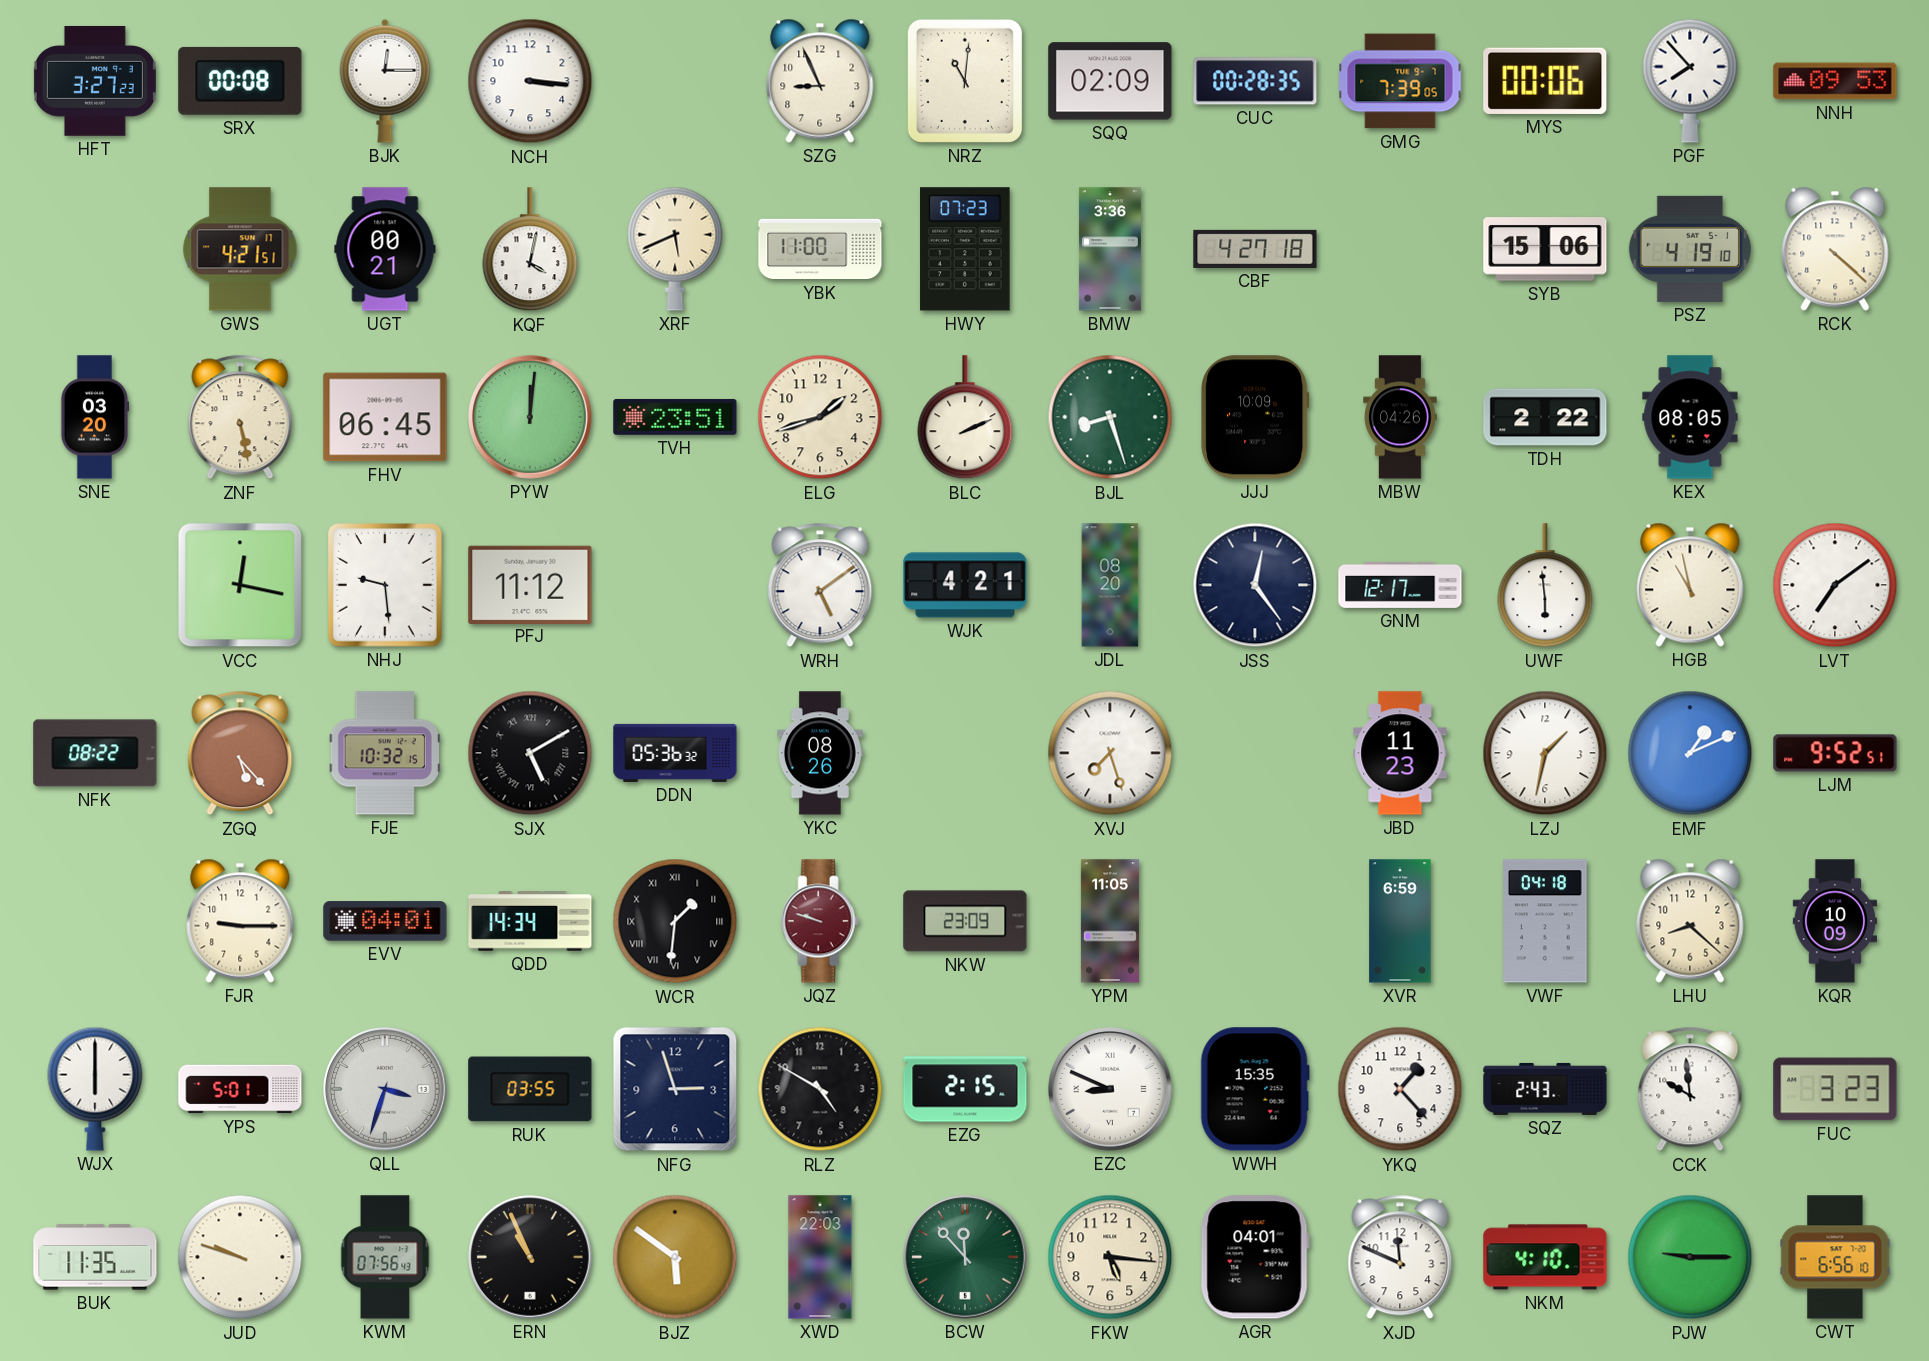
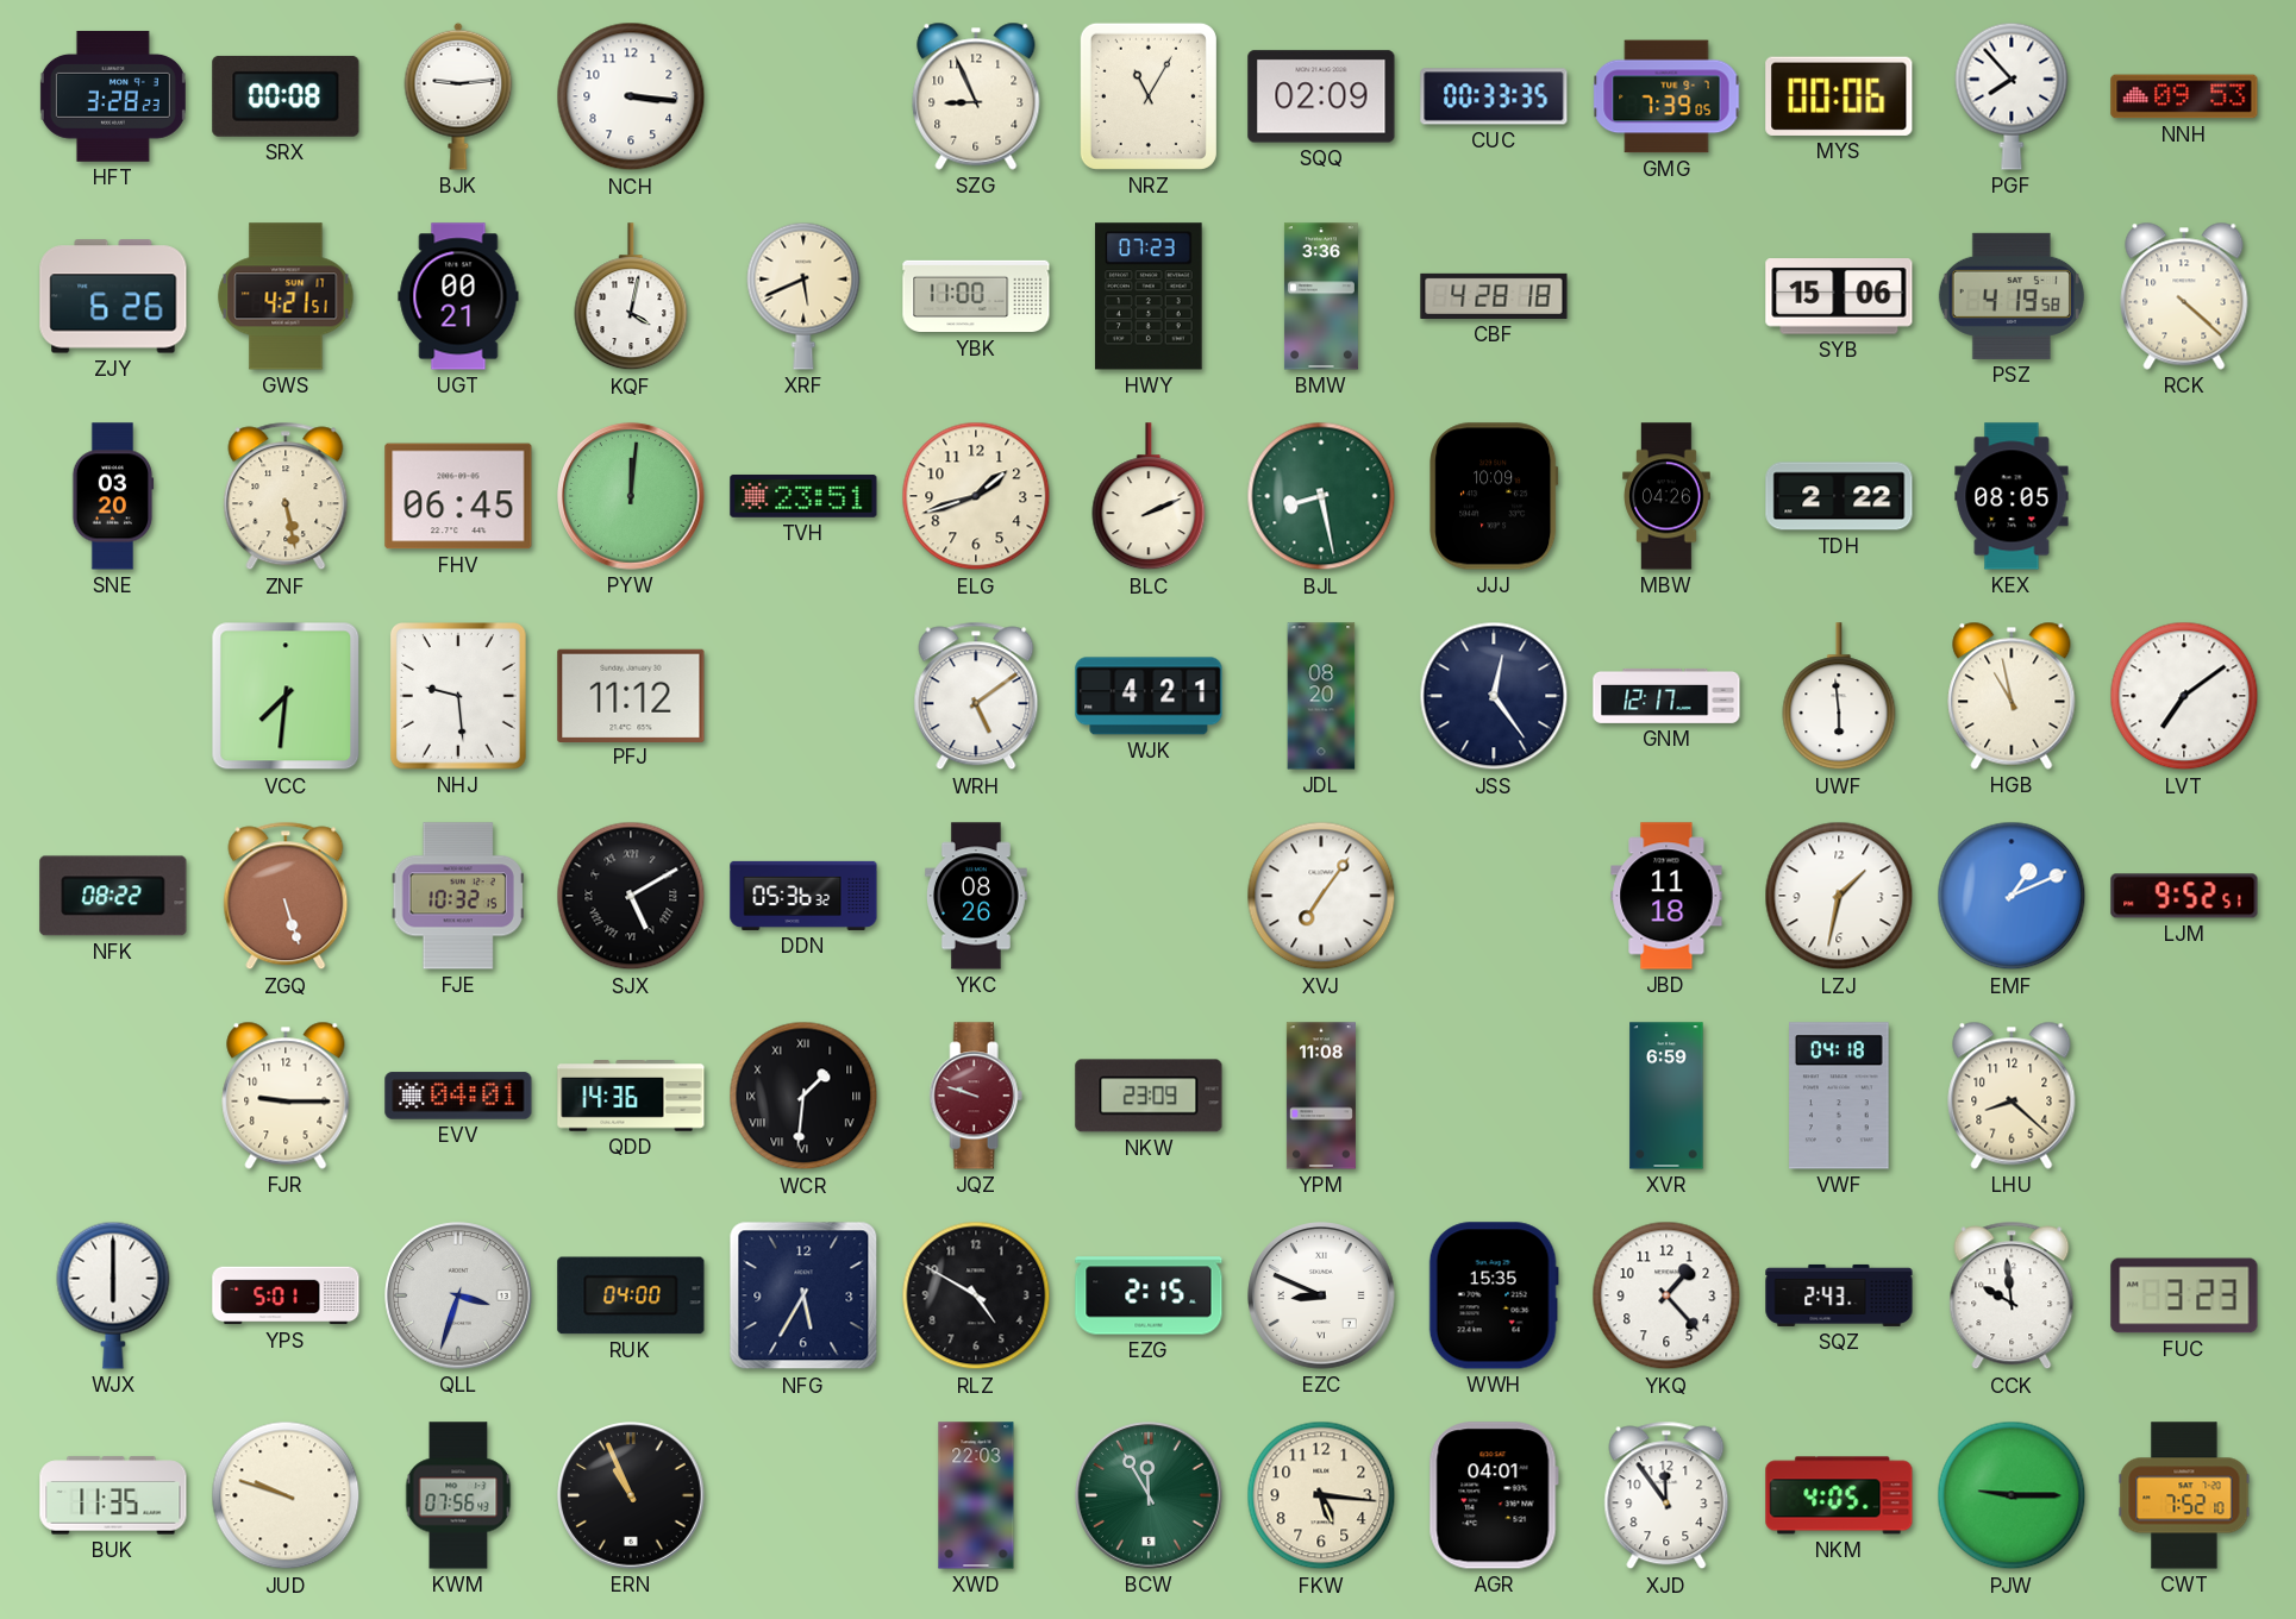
HFT: 3:27 -> 3:28
BJK: 12:15 -> 9:14
NRZ: 11:01 -> 11:05
CUC: 00:28 -> 00:33
ZJY: none -> 6:26
CBF: 4:27 -> 4:28
PSZ: 4:19:10 -> 4:19:58
BJL: 8:27 -> 8:28
VCC: 12:17 -> 7:31
ZGQ: 5:23 -> 5:27
XVJ: 7:27 -> 7:06
JBD: 11:23 -> 11:18
QDD: 14:34 -> 14:36
YPM: 11:05 -> 11:08
KQR: 10:09 -> none
RUK: 03:55 -> 04:00
NFG: 2:57 -> 5:35
BJZ: 5:51 -> none
BCW: 11:53 -> 11:55
XJD: 11:49 -> 11:54
NKM: 4:10 -> 4:05
CWT: 6:56 -> 7:52
